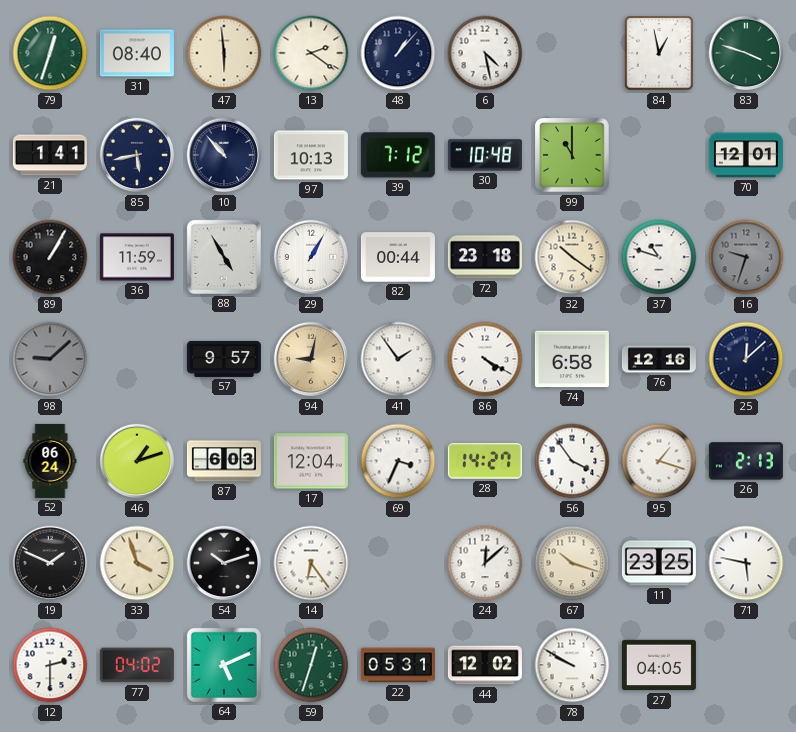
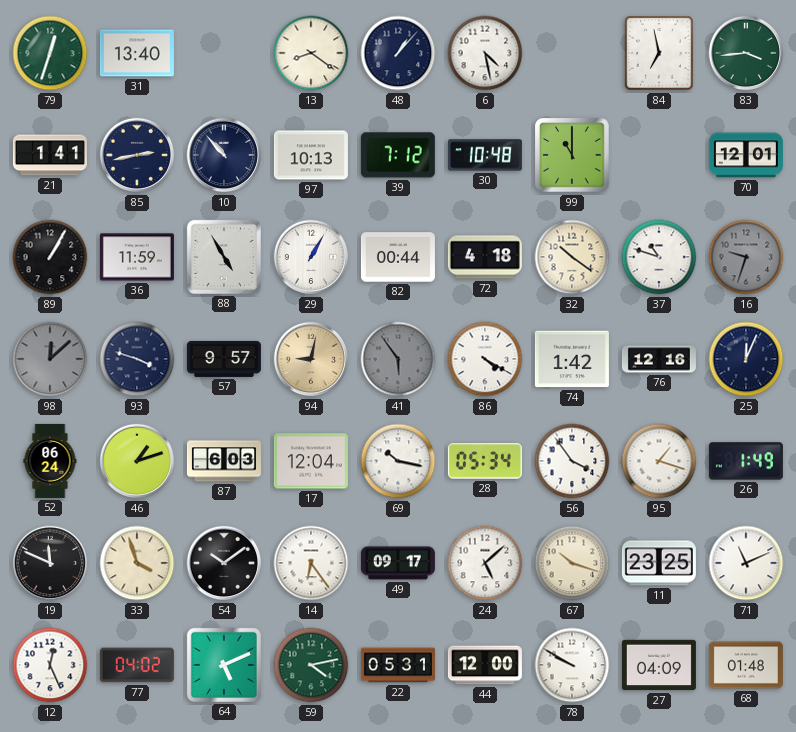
31: 08:40 -> 13:40
47: 5:59 -> none
13: 2:21 -> 8:21
84: 12:58 -> 6:58
83: 3:48 -> 3:44
85: 5:43 -> 2:43
72: 23:18 -> 4:18
98: 9:08 -> 12:08
93: none -> 3:48
41: 1:54 -> 5:54
41 dial: white -> grey
74: 6:58 -> 1:42
25: 12:08 -> 12:04
69: 3:34 -> 10:17
28: 14:27 -> 05:34
26: 2:13 -> 1:49
19: 1:49 -> 11:49
54: 10:12 -> 10:09
49: none -> 09:17
24: 12:08 -> 5:08
71: 5:47 -> 11:11
12: 2:30 -> 12:26
59: 12:33 -> 4:13
44: 12:02 -> 12:00
27: 04:05 -> 04:09
68: none -> 01:48
